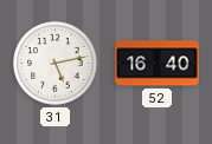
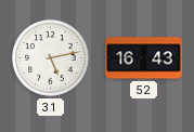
52: 16:40 -> 16:43
